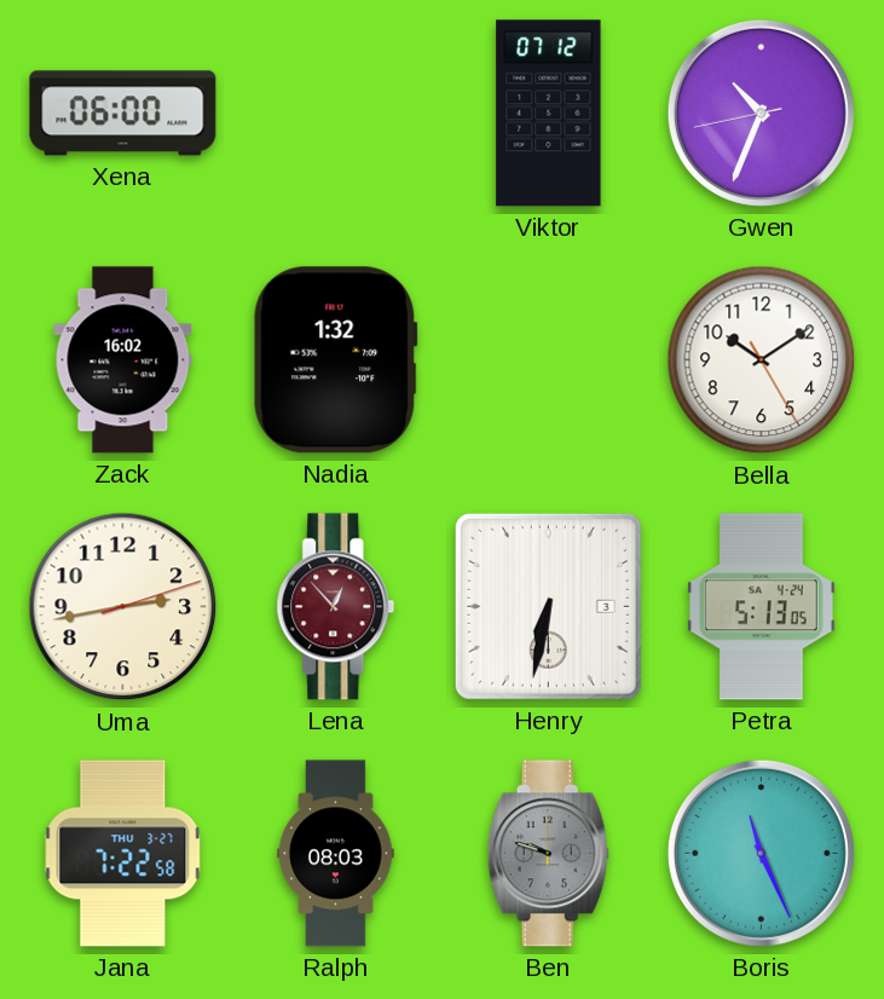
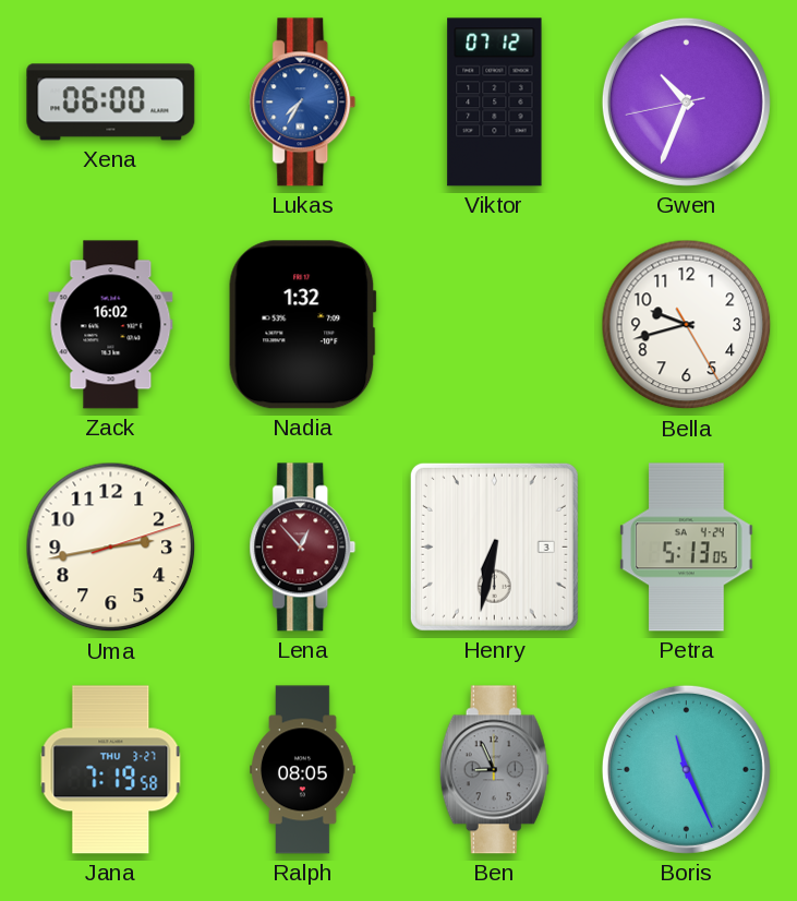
Lukas: none -> 7:35
Bella: 10:09 -> 9:42
Jana: 7:22 -> 7:19
Ralph: 08:03 -> 08:05
Ben: 9:48 -> 8:56
